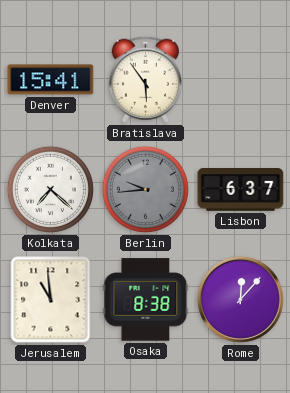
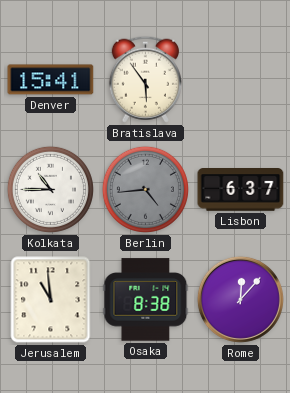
Kolkata: 7:22 -> 10:45
Berlin: 9:44 -> 4:44
